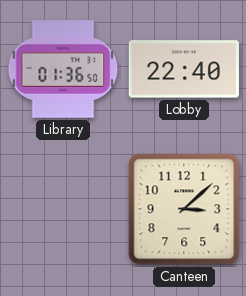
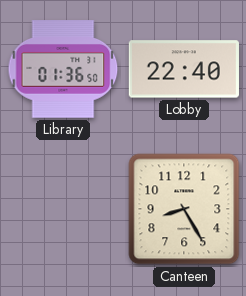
Canteen: 3:08 -> 8:25
